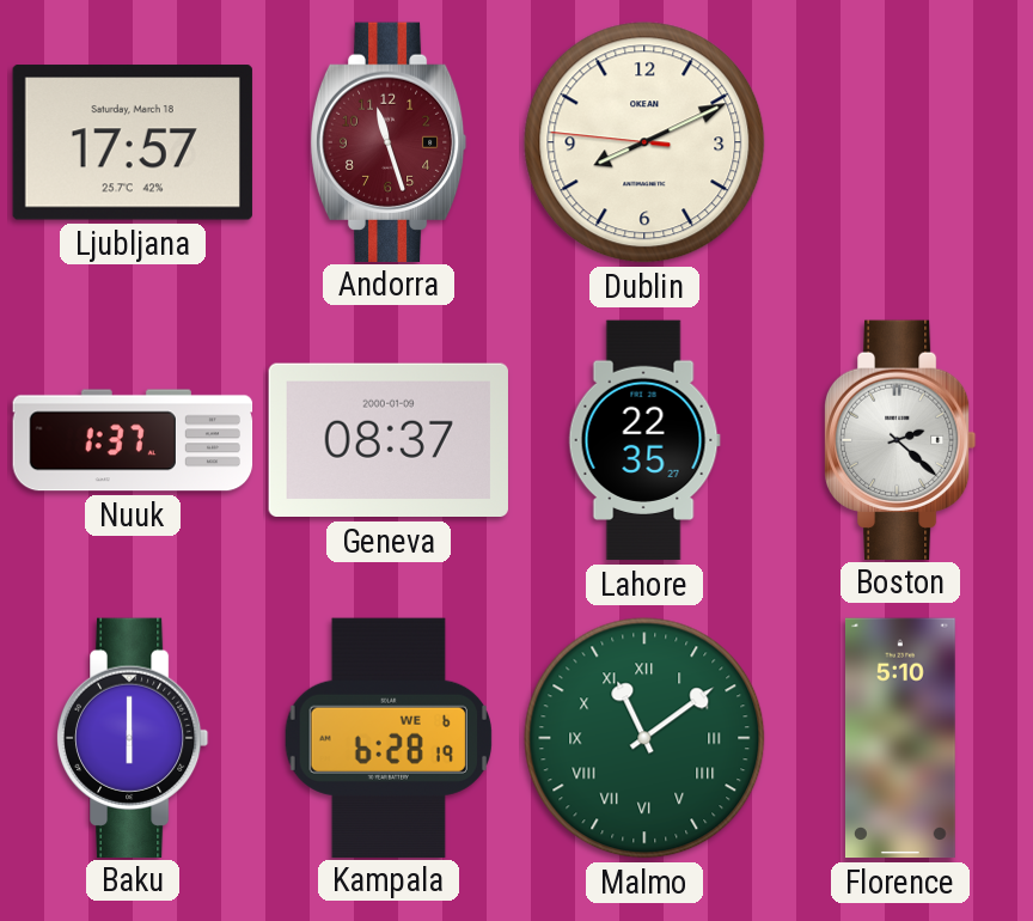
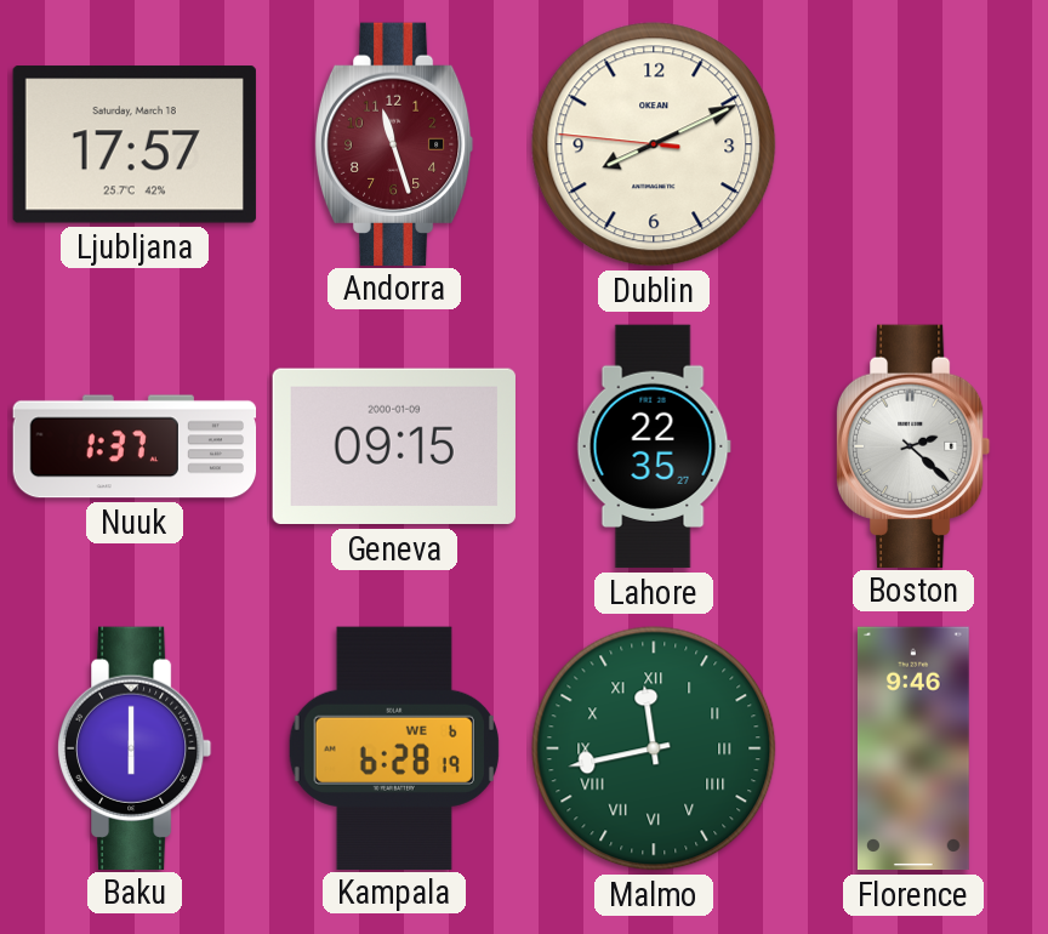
Geneva: 08:37 -> 09:15
Malmo: 11:09 -> 11:43
Florence: 5:10 -> 9:46
